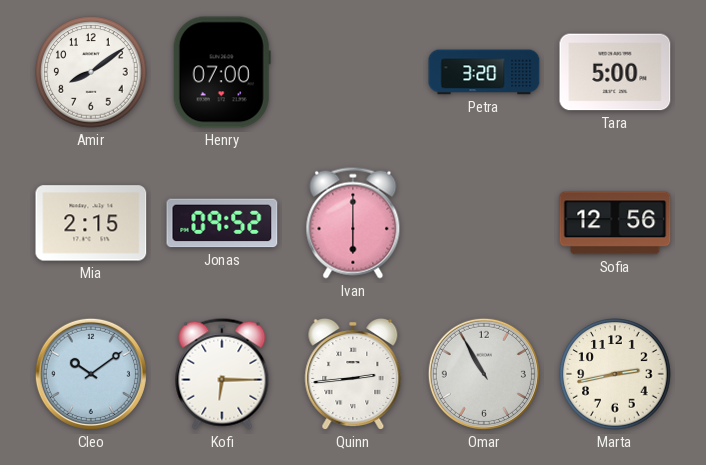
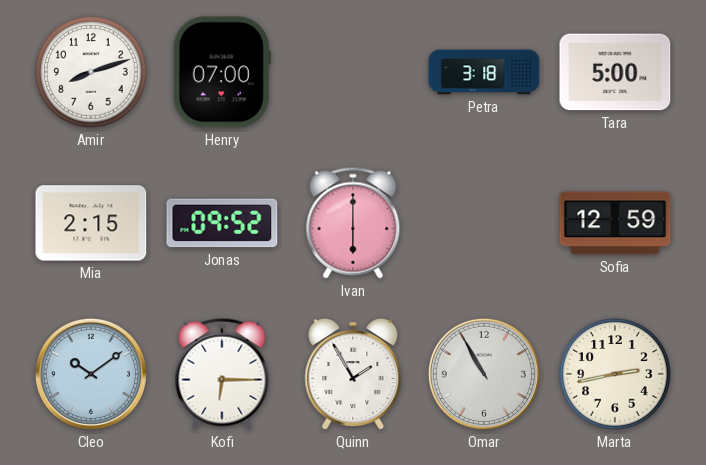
Amir: 8:09 -> 8:12
Petra: 3:20 -> 3:18
Sofia: 12:56 -> 12:59
Quinn: 2:44 -> 1:55
